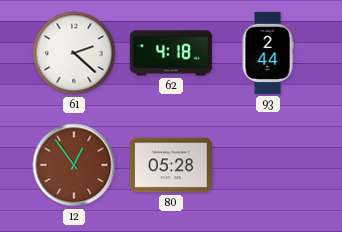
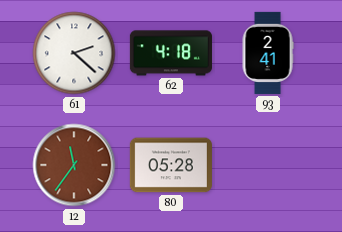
93: 2:44 -> 2:41
12: 12:54 -> 11:36
